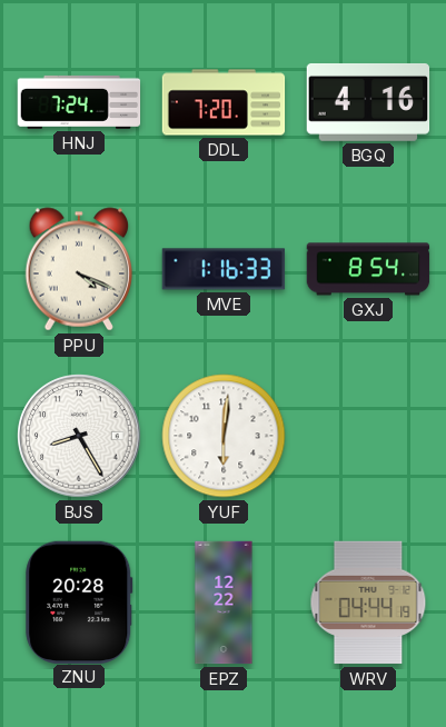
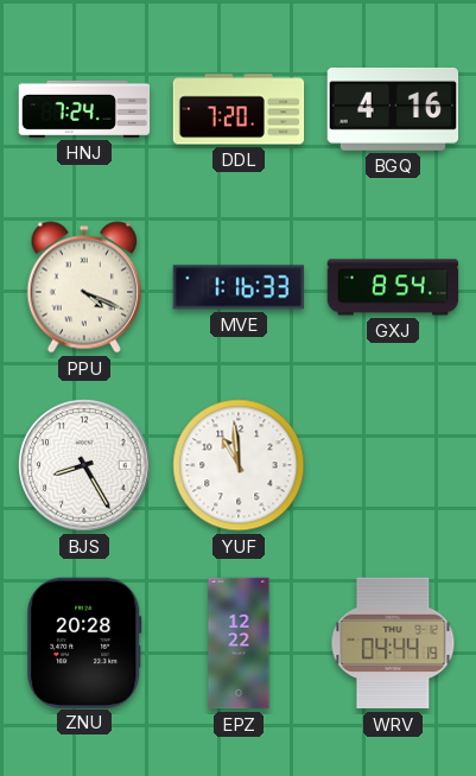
YUF: 6:01 -> 10:59
